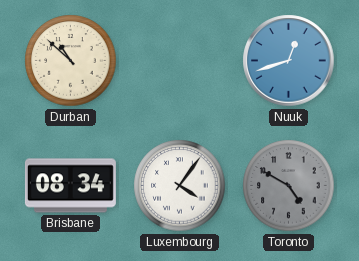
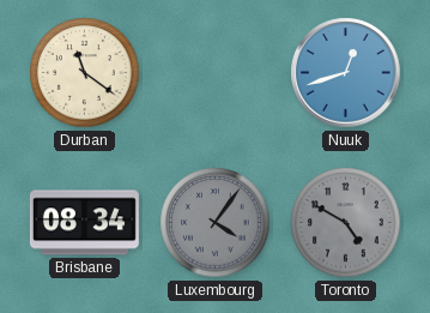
Durban: 10:52 -> 11:21
Luxembourg dial: white -> grey
